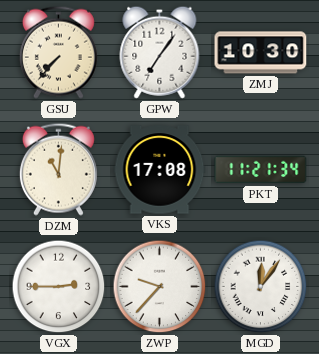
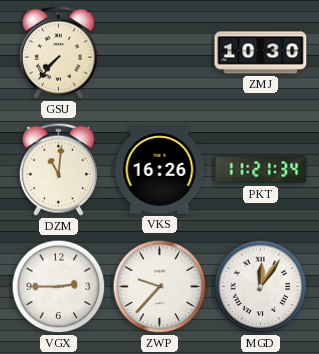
GPW: 7:06 -> none
VKS: 17:08 -> 16:26
